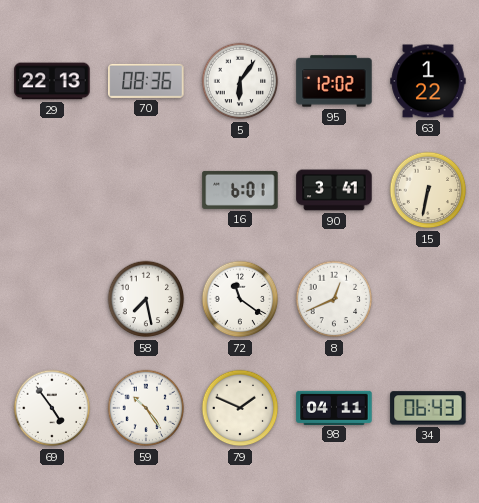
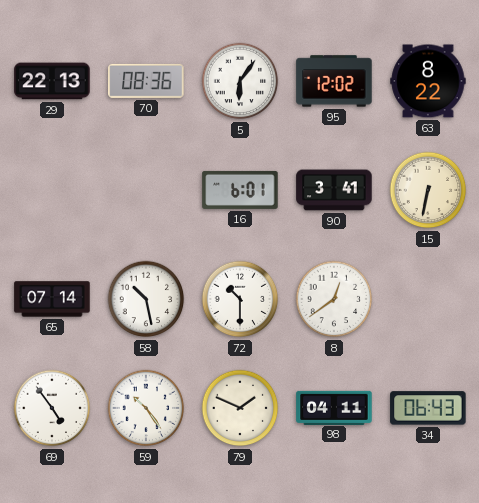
63: 1:22 -> 8:22
65: none -> 07:14
58: 7:28 -> 10:28
72: 11:21 -> 10:30
8: 12:41 -> 12:39
